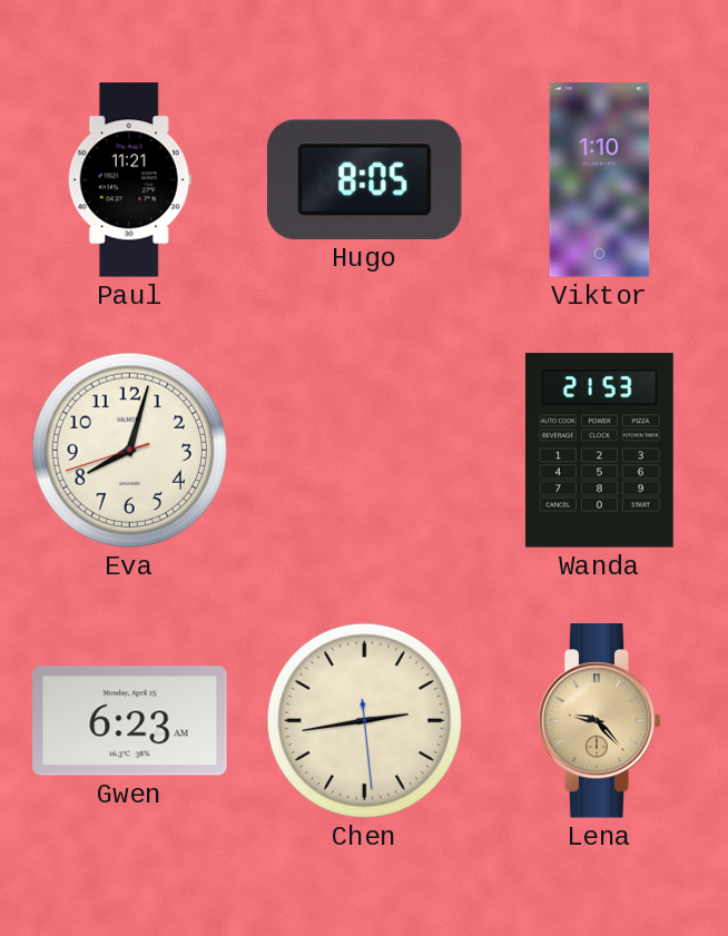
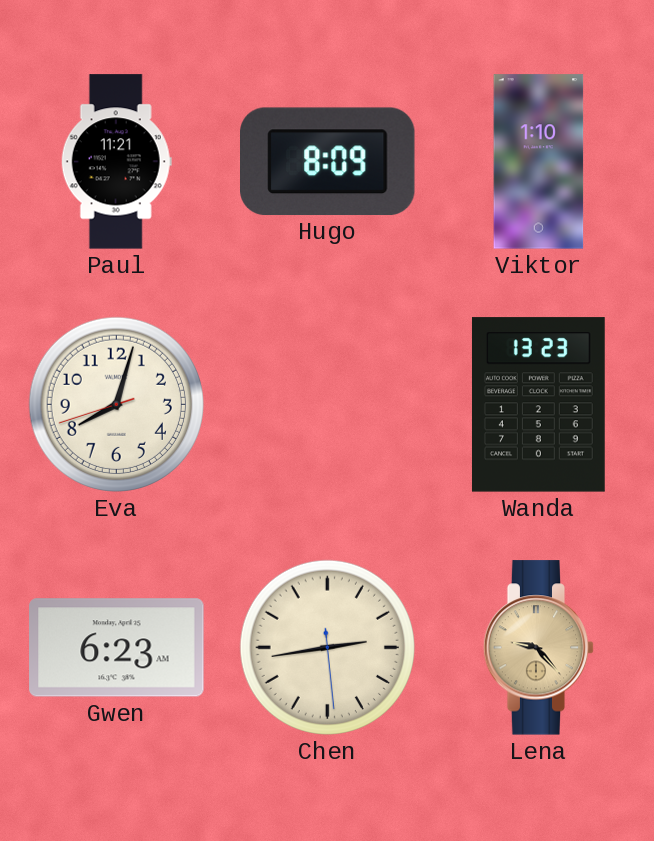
Hugo: 8:05 -> 8:09
Wanda: 21:53 -> 13:23
